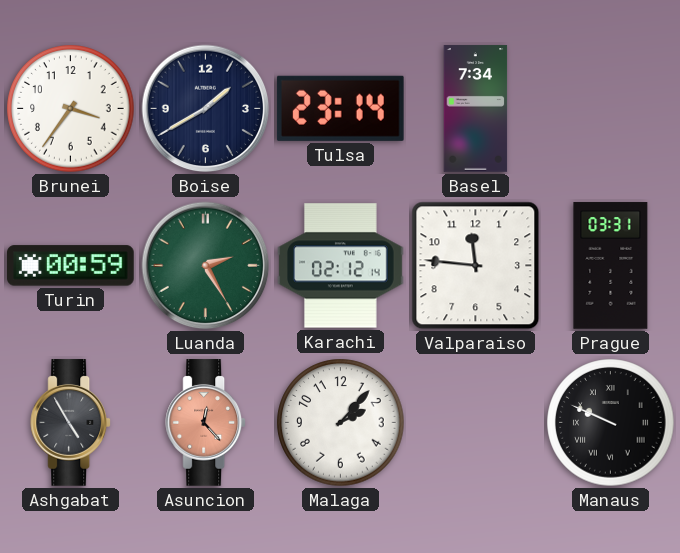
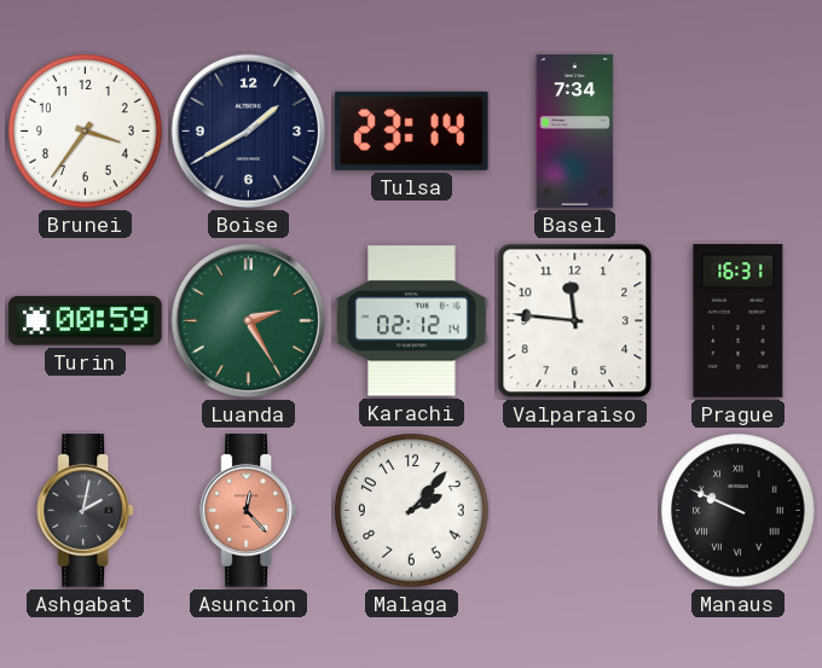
Prague: 03:31 -> 16:31
Ashgabat: 4:55 -> 2:02
